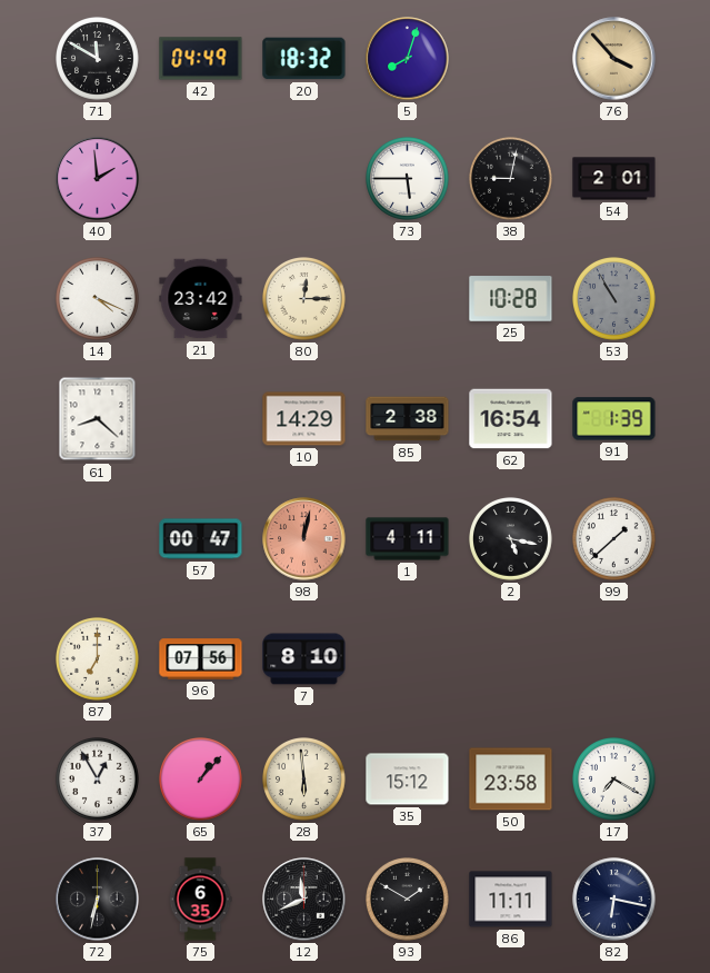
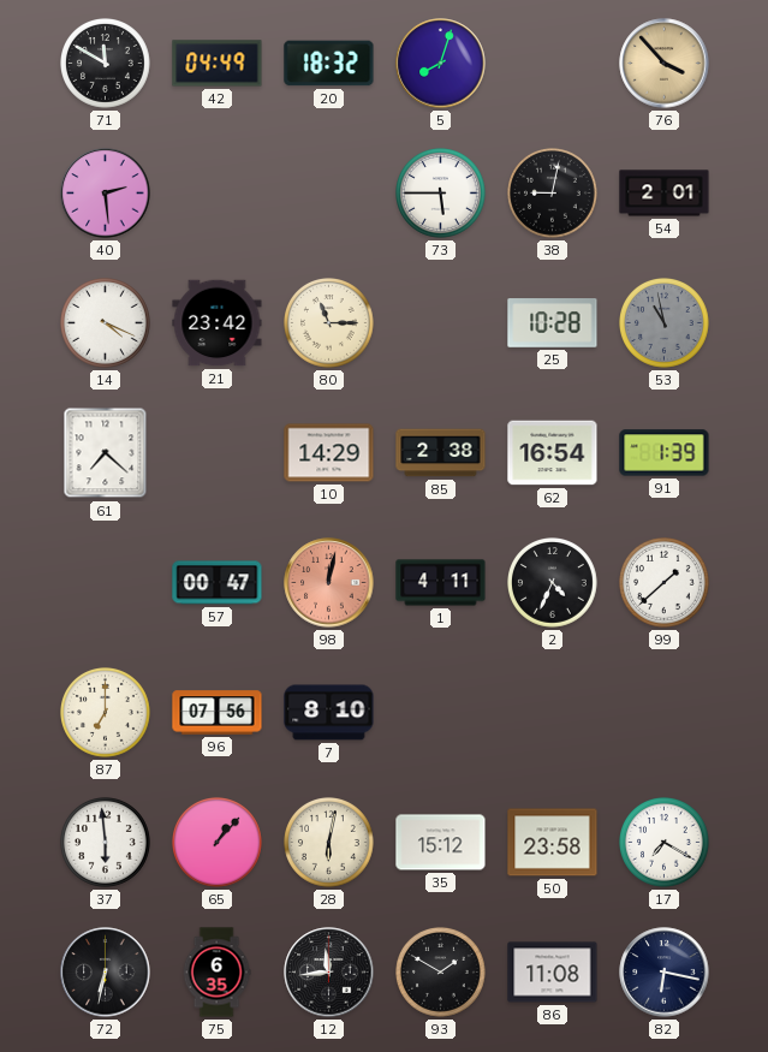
40: 1:59 -> 2:29
80: 12:15 -> 11:15
53: 10:55 -> 10:58
61: 8:22 -> 7:22
2: 5:17 -> 4:34
37: 12:55 -> 5:59
28: 5:59 -> 6:02
12: 11:41 -> 11:44
86: 11:11 -> 11:08
